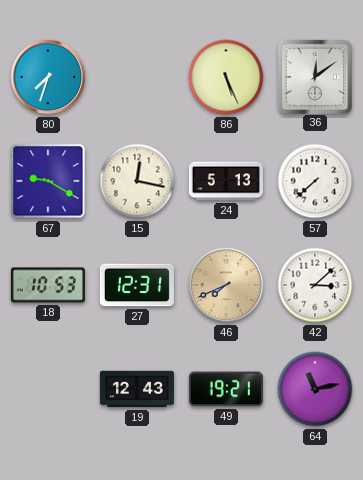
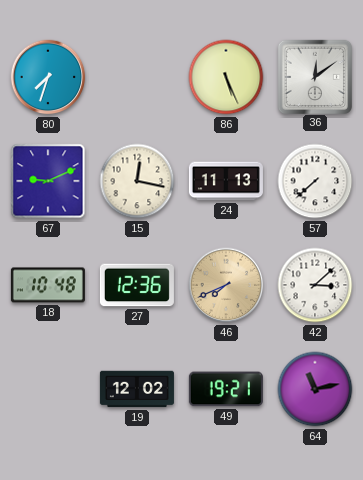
67: 9:20 -> 9:11
24: 5:13 -> 11:13
18: 10:53 -> 10:48
27: 12:31 -> 12:36
19: 12:43 -> 12:02
